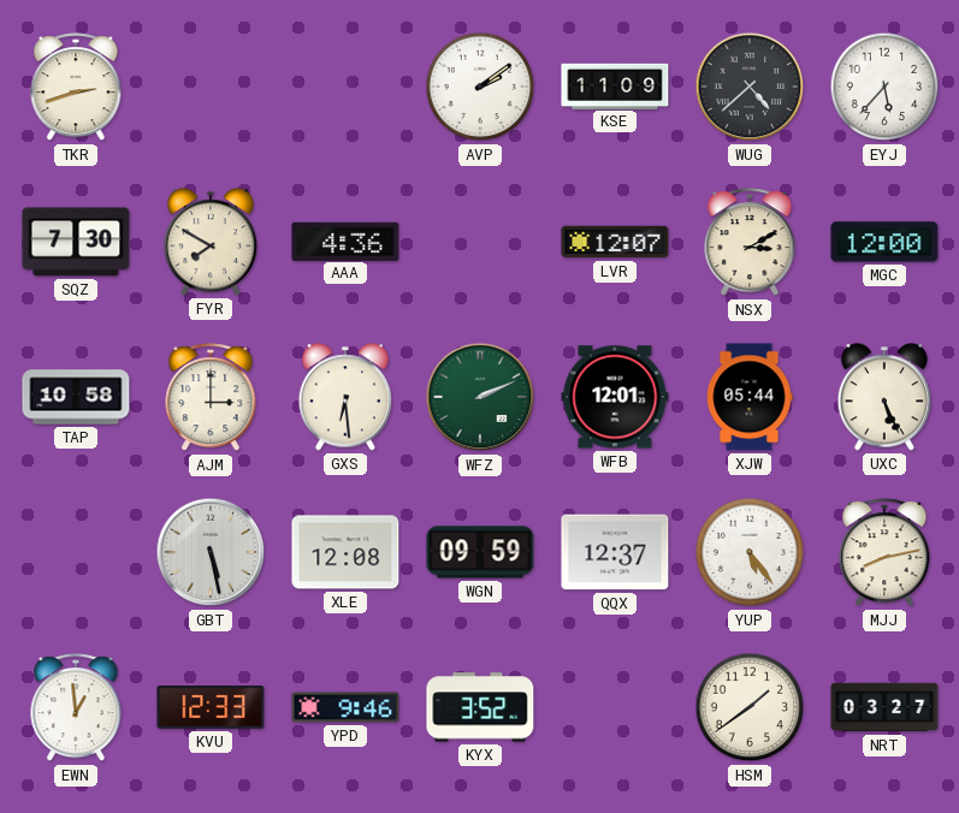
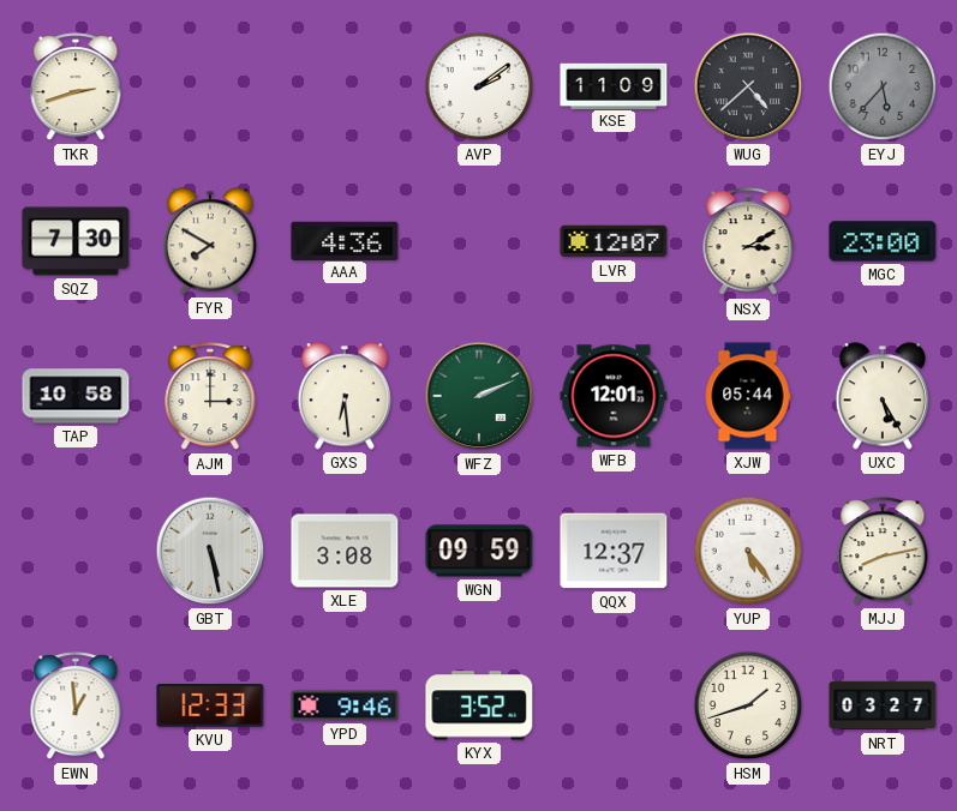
EYJ dial: white -> grey
MGC: 12:00 -> 23:00
UXC: 5:26 -> 5:25
XLE: 12:08 -> 3:08
HSM: 1:39 -> 1:42
